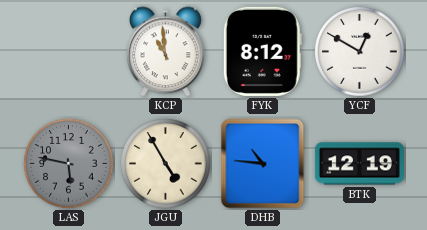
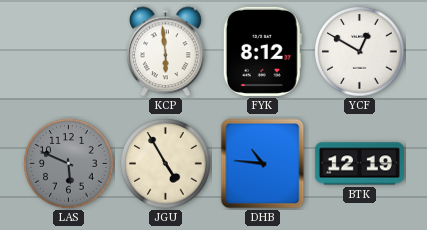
KCP: 10:59 -> 5:59
LAS: 5:47 -> 5:49
